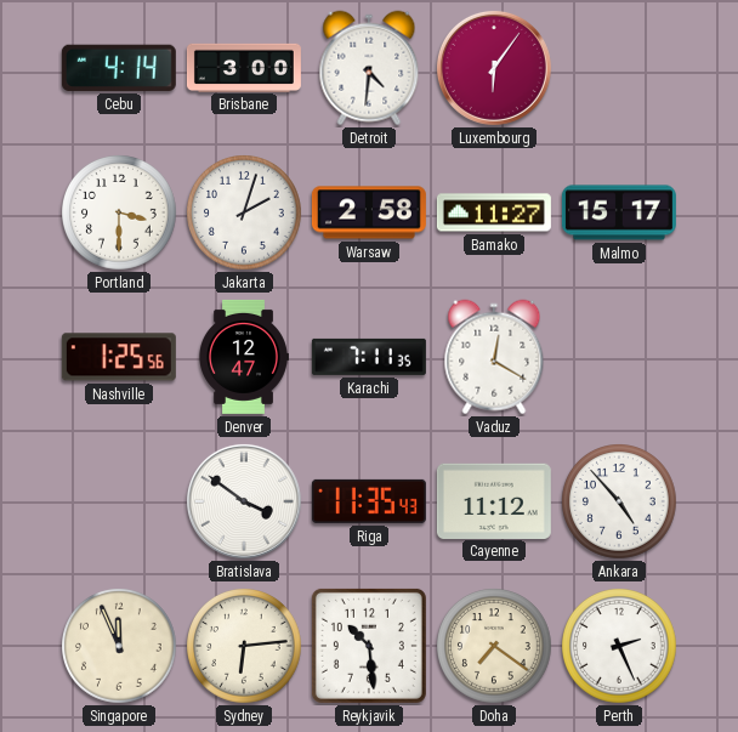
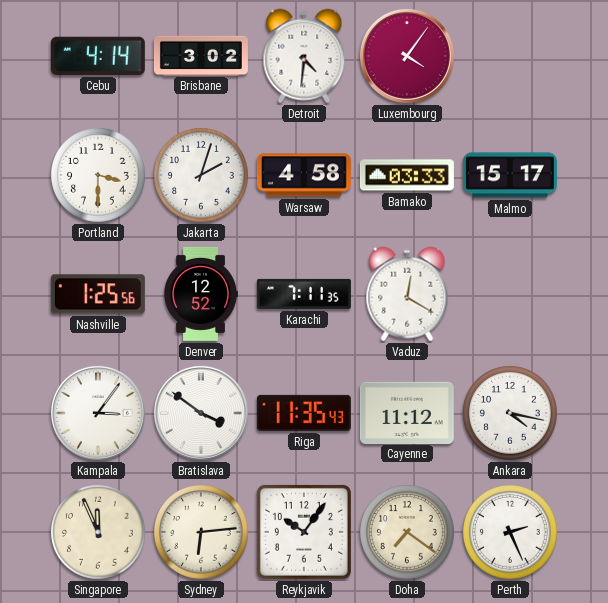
Brisbane: 3:00 -> 3:02
Luxembourg: 6:06 -> 4:06
Warsaw: 2:58 -> 4:58
Bamako: 11:27 -> 03:33
Denver: 12:47 -> 12:52
Kampala: none -> 3:06
Ankara: 4:53 -> 4:17
Reykjavik: 10:29 -> 10:06
